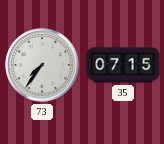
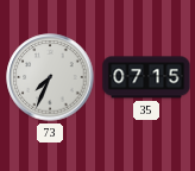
73: 7:36 -> 7:34
